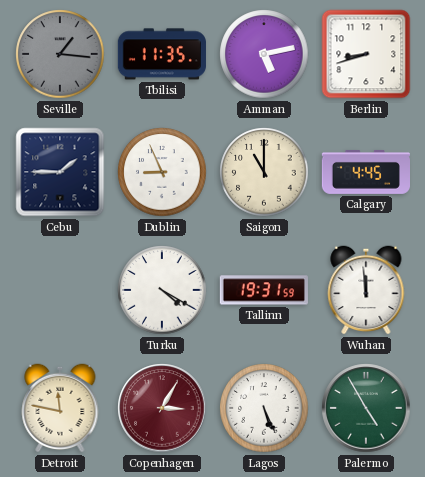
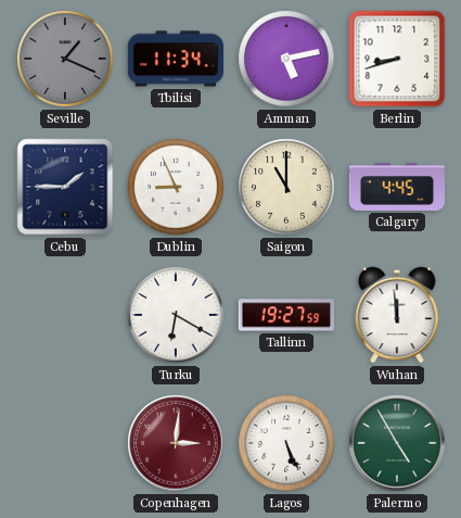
Seville: 1:16 -> 1:19
Tbilisi: 11:35 -> 11:34
Turku: 4:20 -> 6:20
Tallinn: 19:31 -> 19:27
Detroit: 11:47 -> none
Copenhagen: 3:05 -> 3:01
